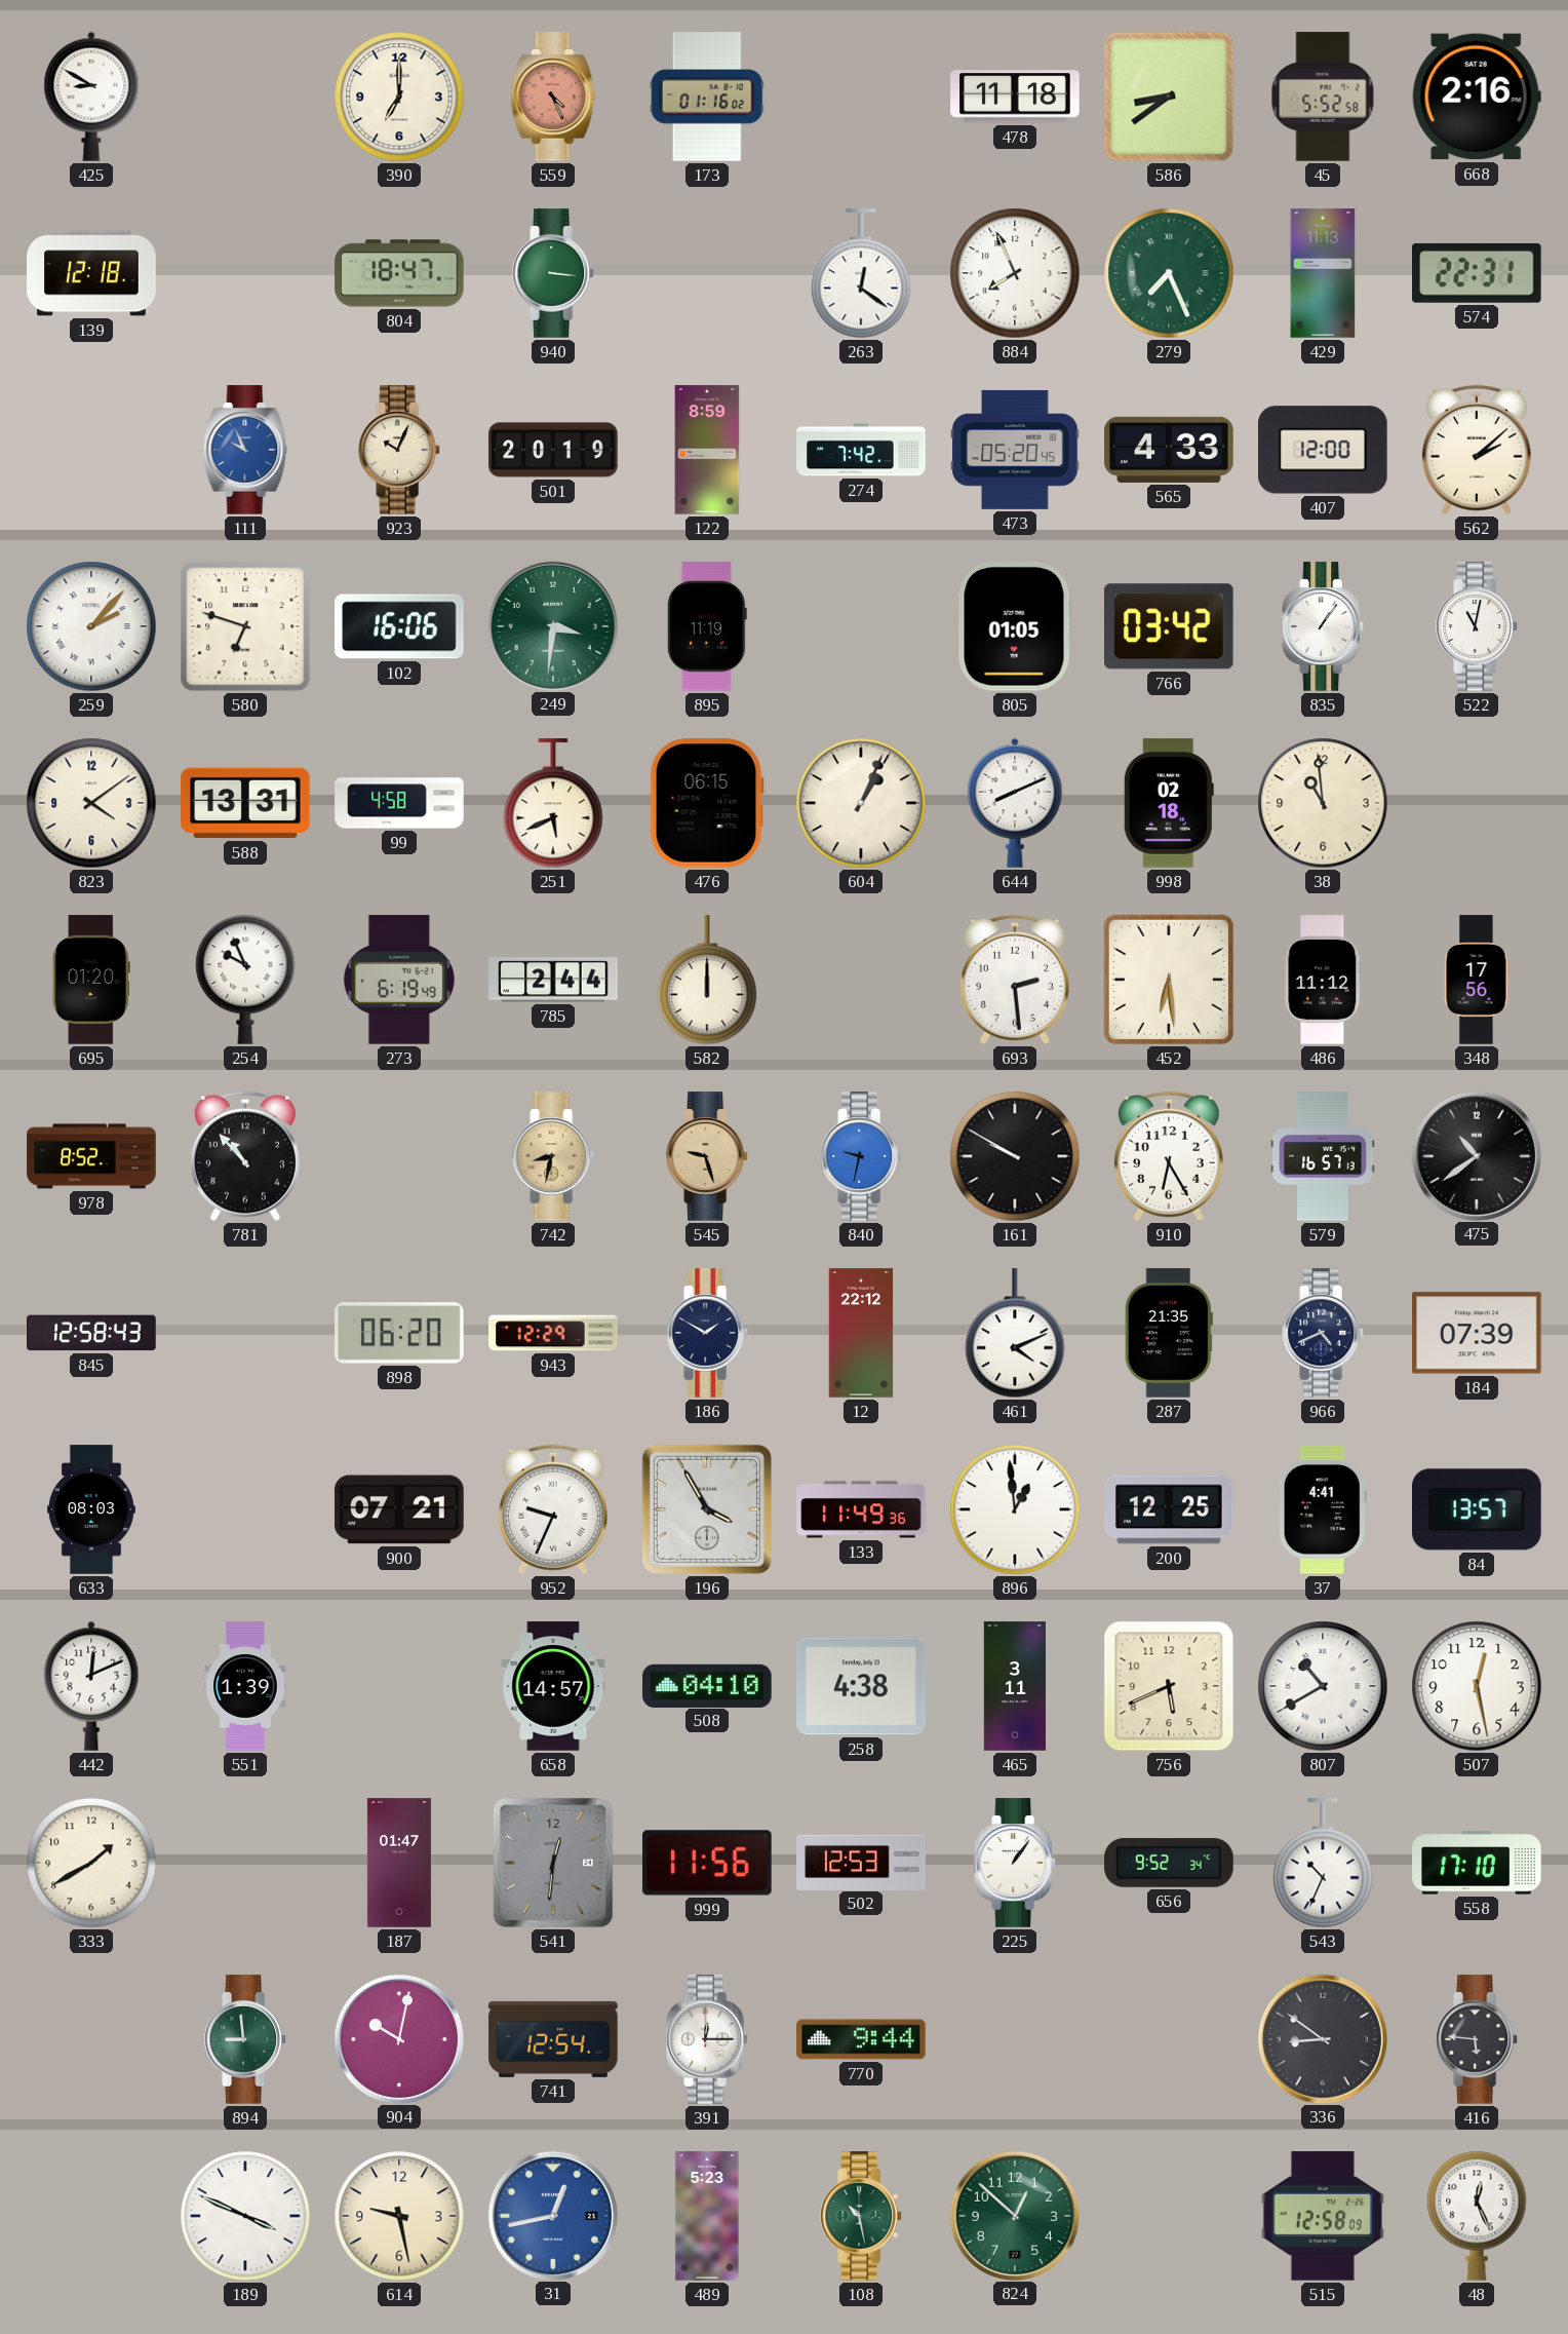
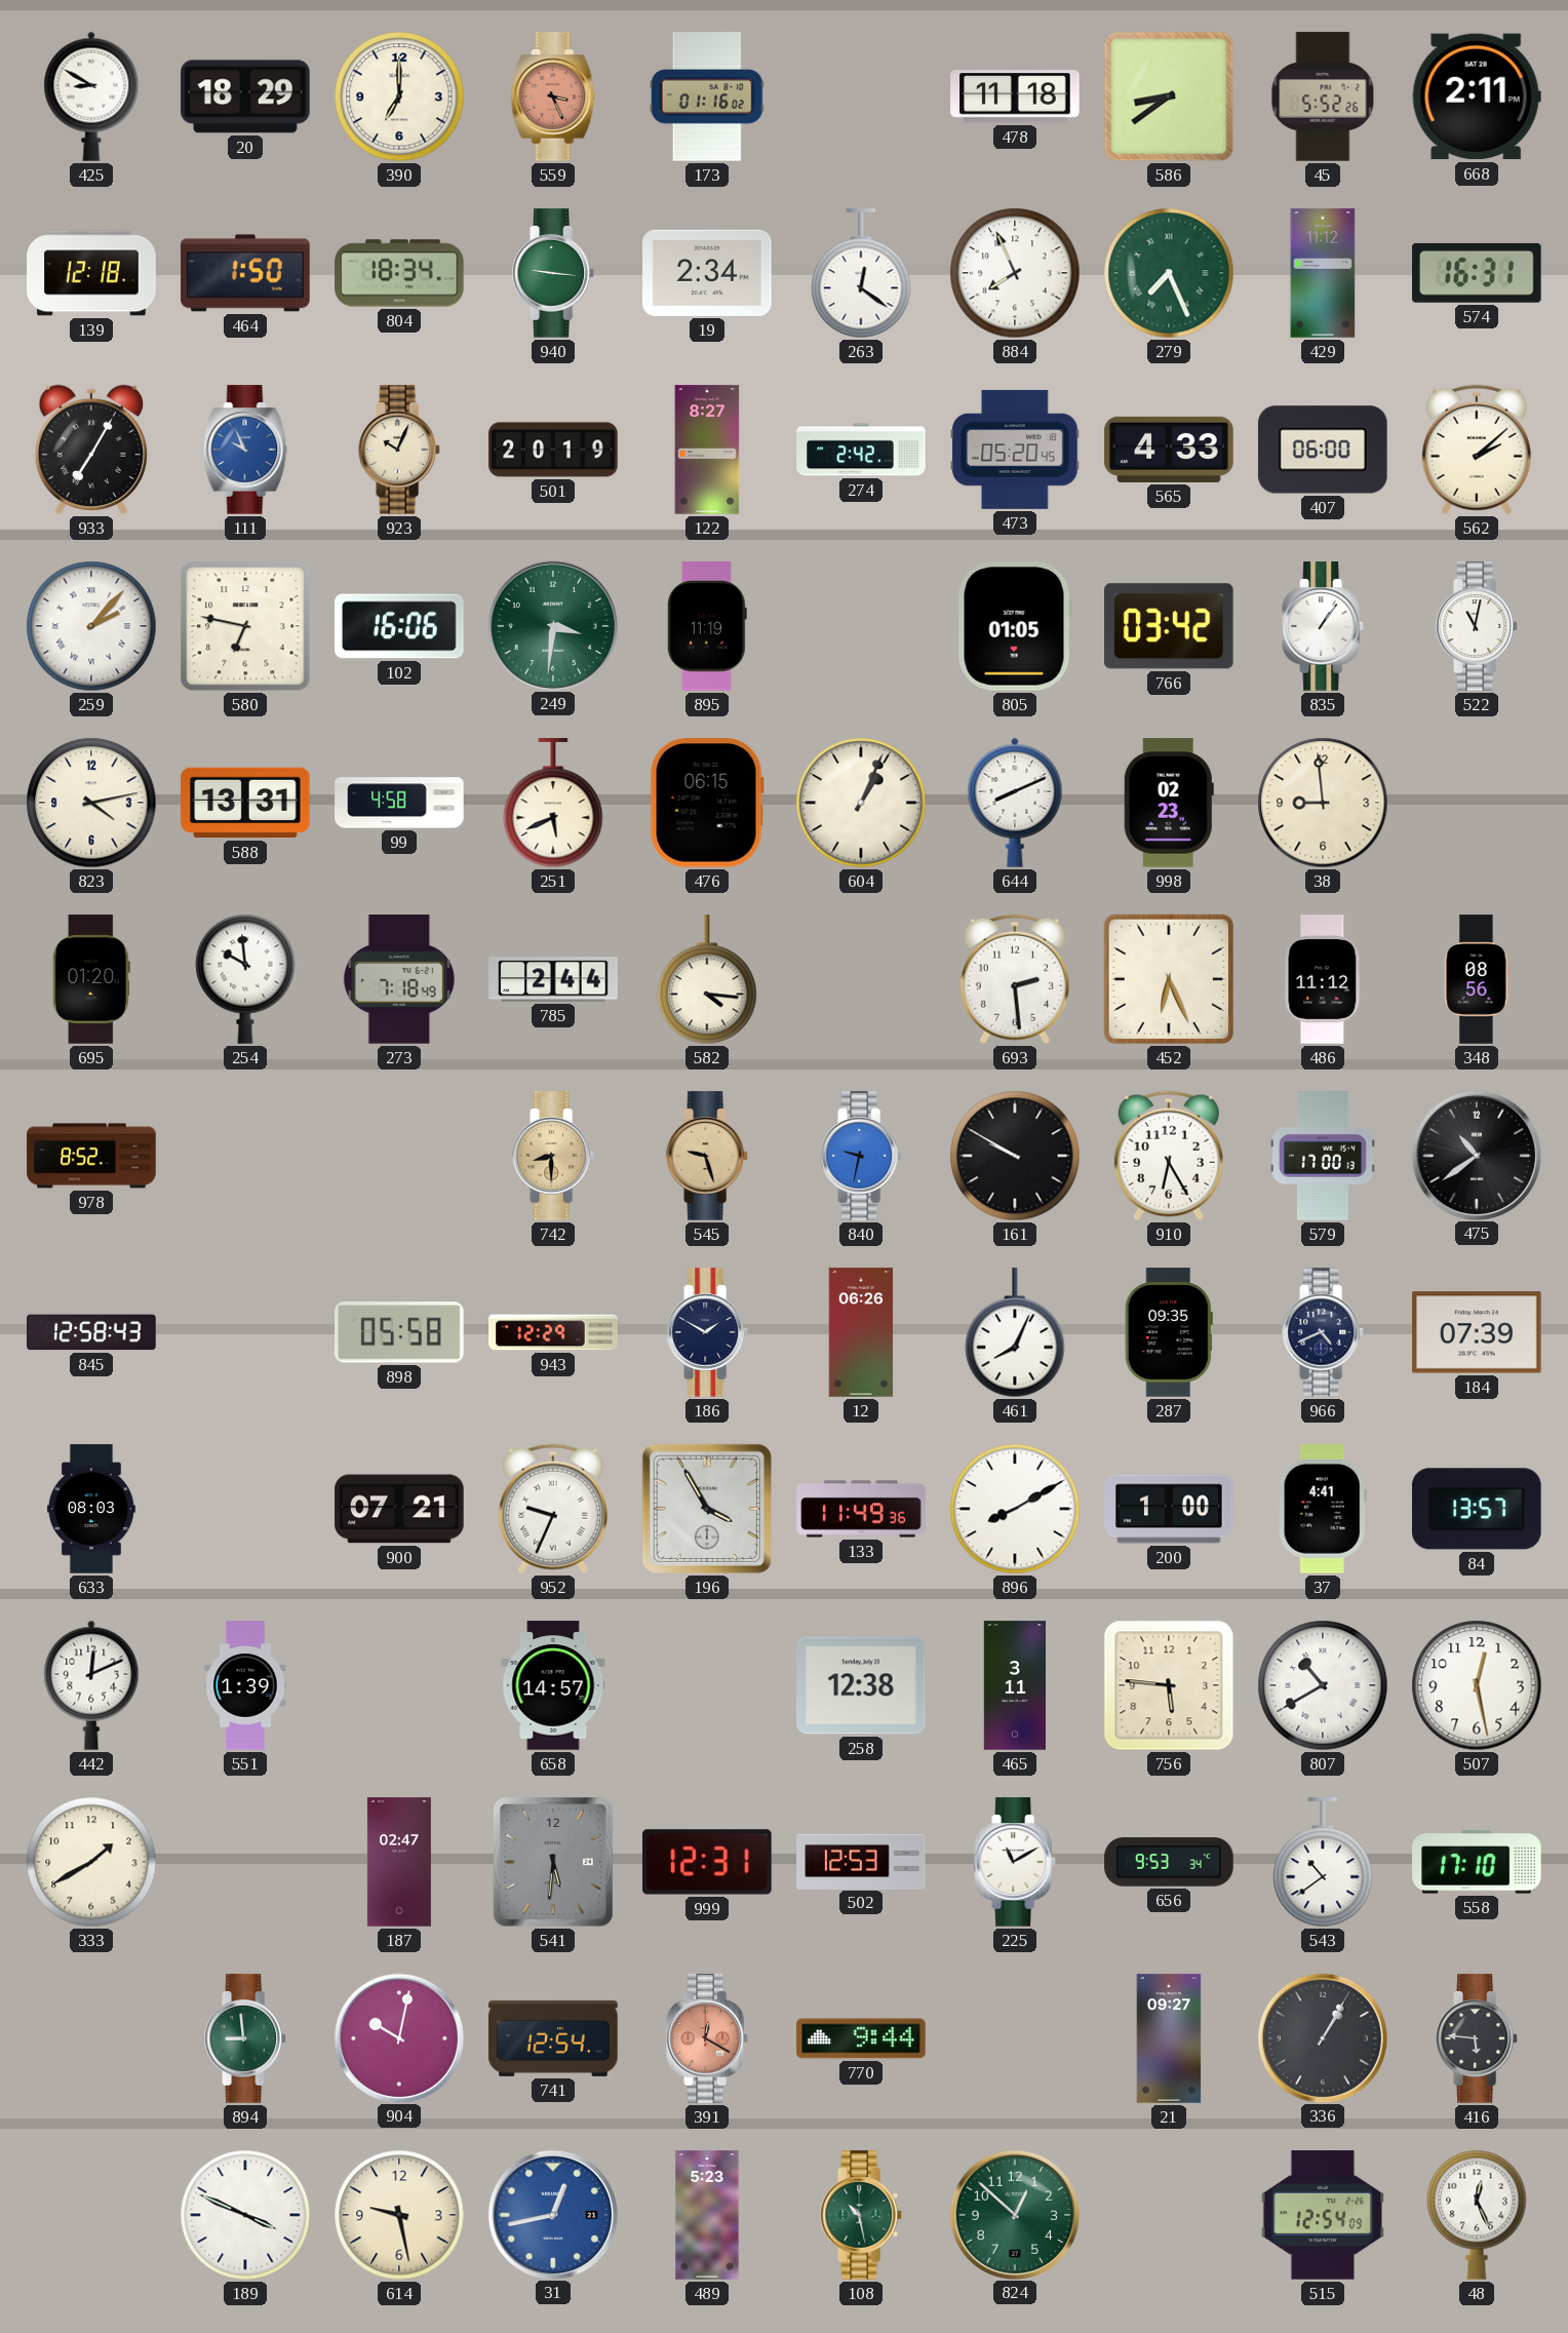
20: none -> 18:29
559: 4:26 -> 3:26
45: 5:52:58 -> 5:52:26
668: 2:16 -> 2:11
464: none -> 1:50
804: 18:47 -> 18:34
940: 3:16 -> 9:16
19: none -> 2:34
429: 11:13 -> 11:12
574: 22:31 -> 16:31
933: none -> 7:05
122: 8:59 -> 8:27
274: 7:42 -> 2:42
407: 12:00 -> 06:00
580: 6:48 -> 6:47
823: 4:09 -> 4:13
998: 02:18 -> 02:23
38: 10:59 -> 8:59
254: 9:56 -> 9:59
273: 6:19 -> 7:18
582: 12:00 -> 4:16
452: 6:29 -> 6:26
348: 17:56 -> 08:56
781: 10:53 -> none
742: 8:32 -> 8:30
579: 16:57 -> 17:00
898: 06:20 -> 05:58
12: 22:12 -> 06:26
461: 4:11 -> 8:04
287: 21:35 -> 09:35
896: 12:59 -> 8:10
200: 12:25 -> 1:00
508: 04:10 -> none
258: 4:38 -> 12:38
756: 5:41 -> 5:46
187: 01:47 -> 02:47
541: 12:31 -> 5:31
999: 11:56 -> 12:31
225: 1:06 -> 11:10
656: 9:52 -> 9:53
543: 10:34 -> 10:39
391: 12:15 -> 12:20
391 dial: white -> salmon
21: none -> 09:27
336: 8:51 -> 1:05
515: 12:58 -> 12:54
